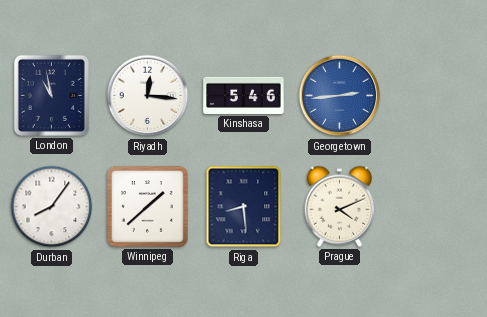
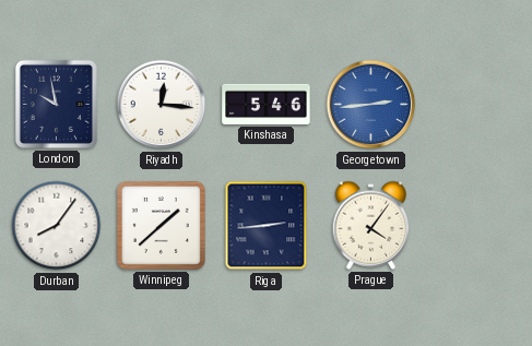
London: 10:58 -> 9:58
Riga: 8:29 -> 2:44
Prague: 4:11 -> 4:06
